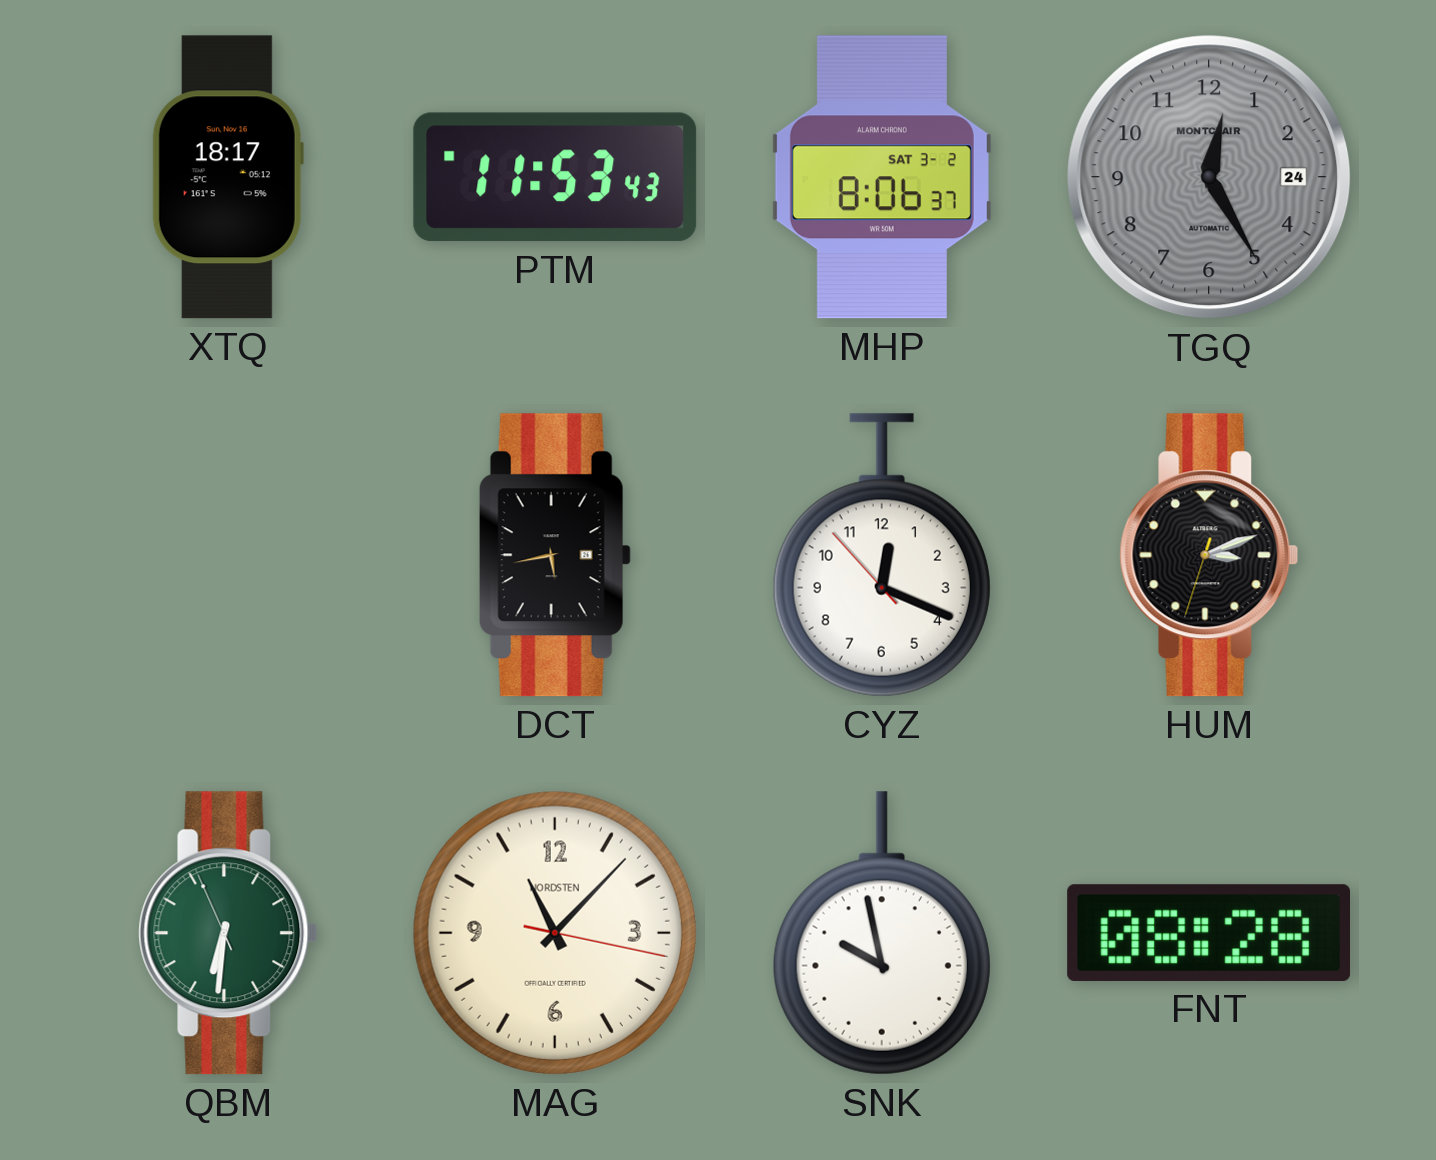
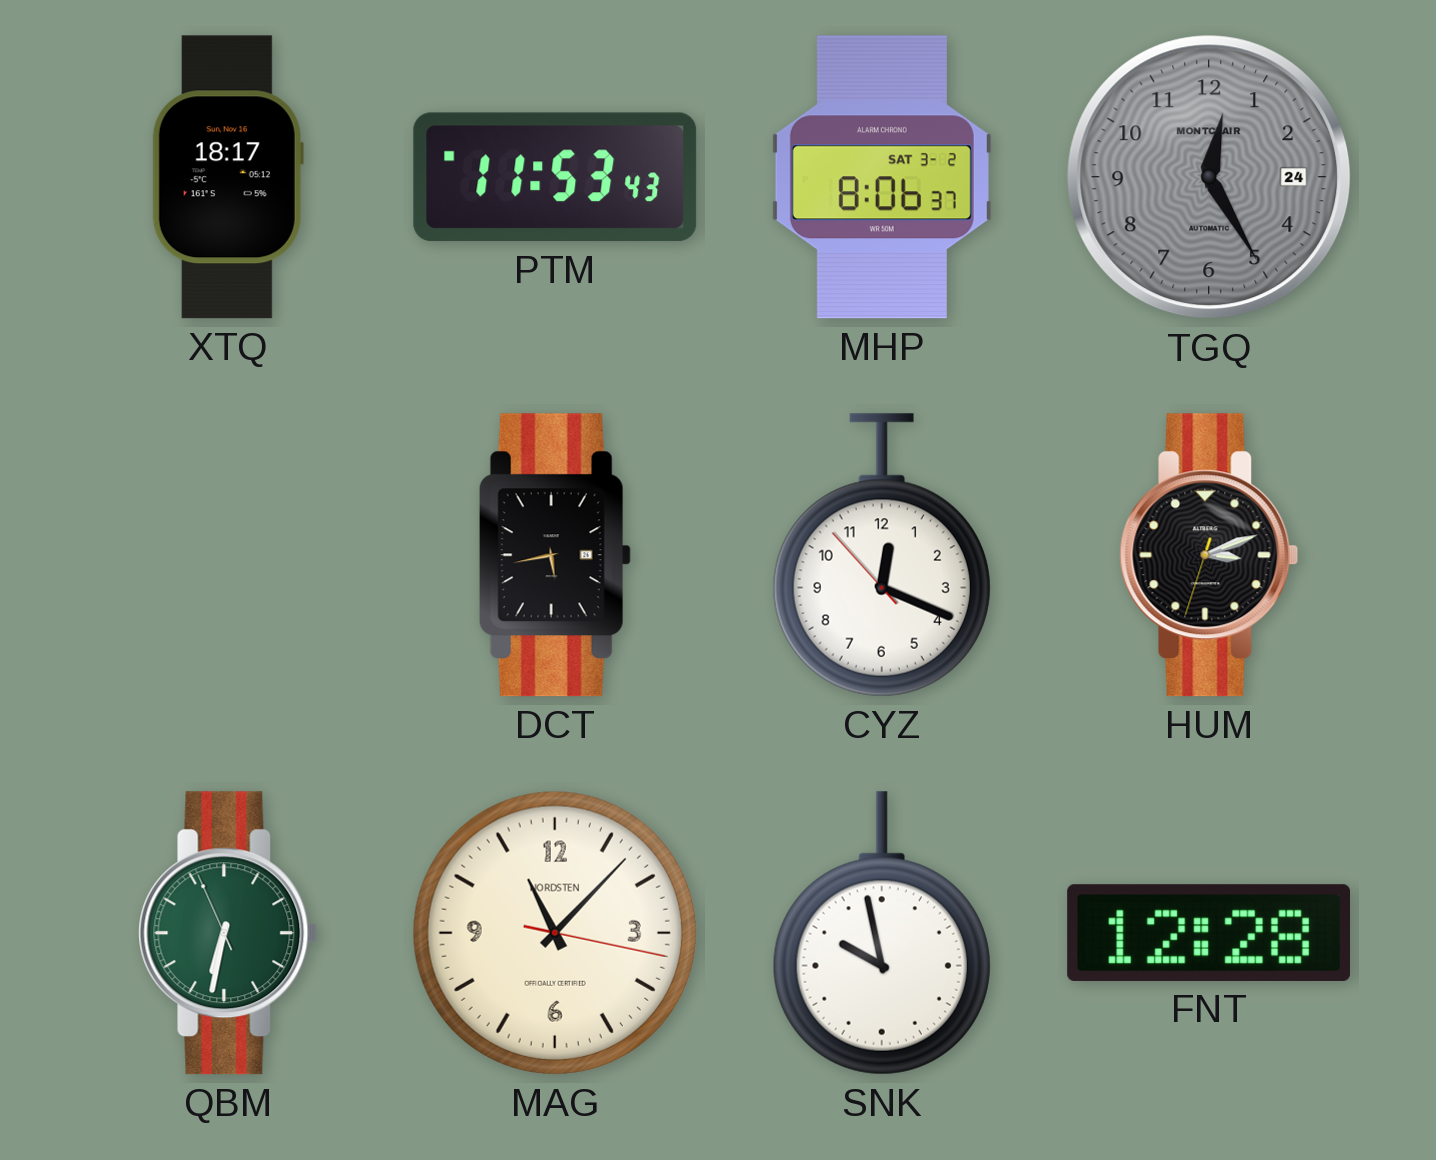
QBM: 6:30 -> 6:31
FNT: 08:28 -> 12:28
